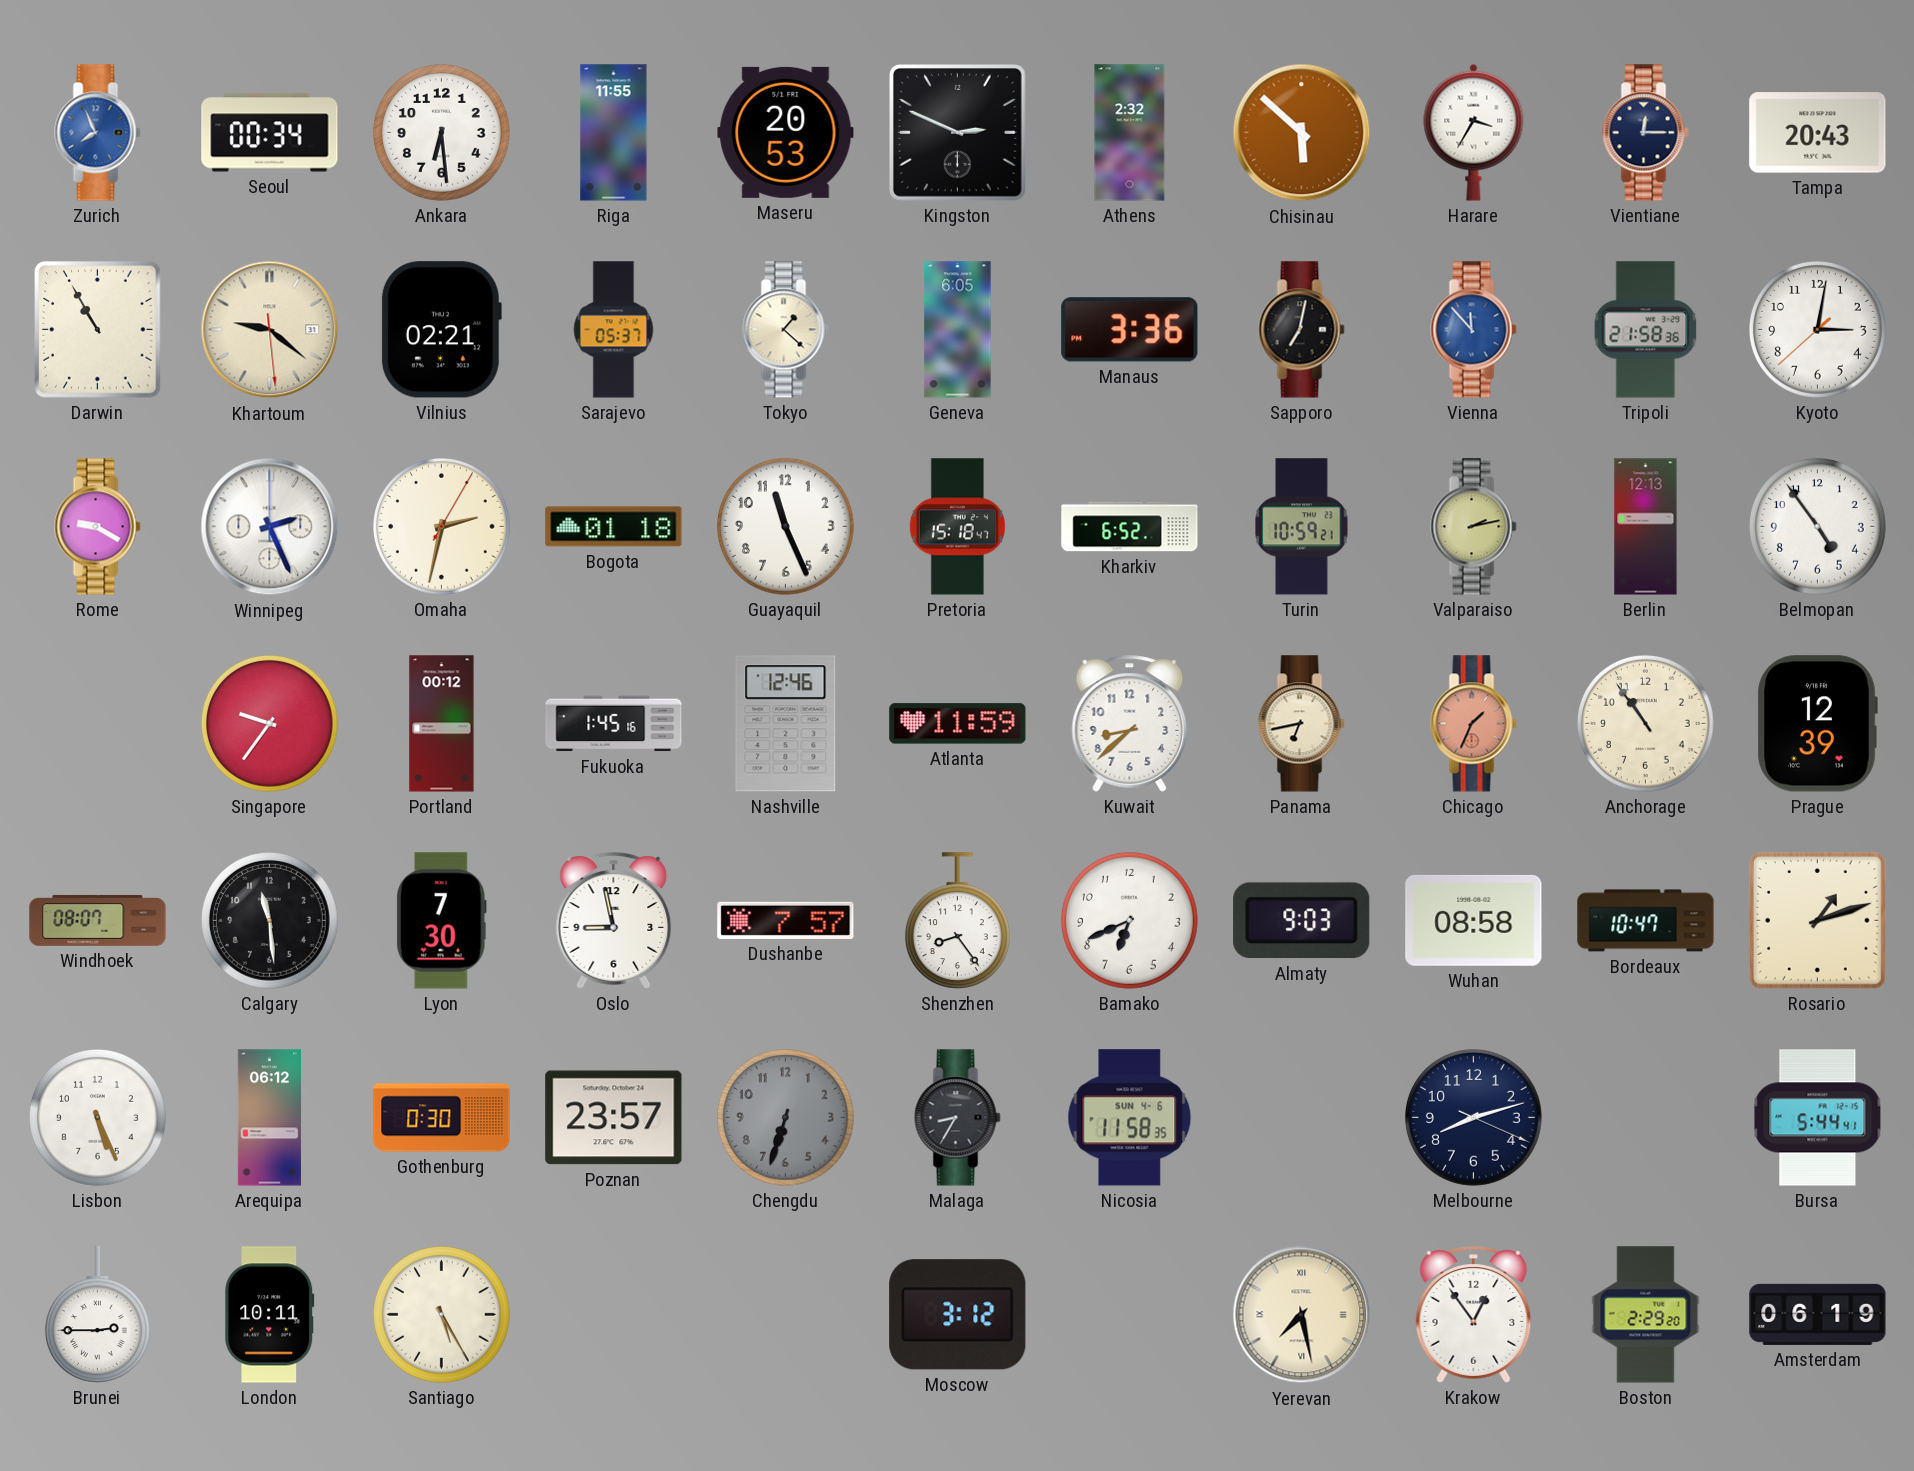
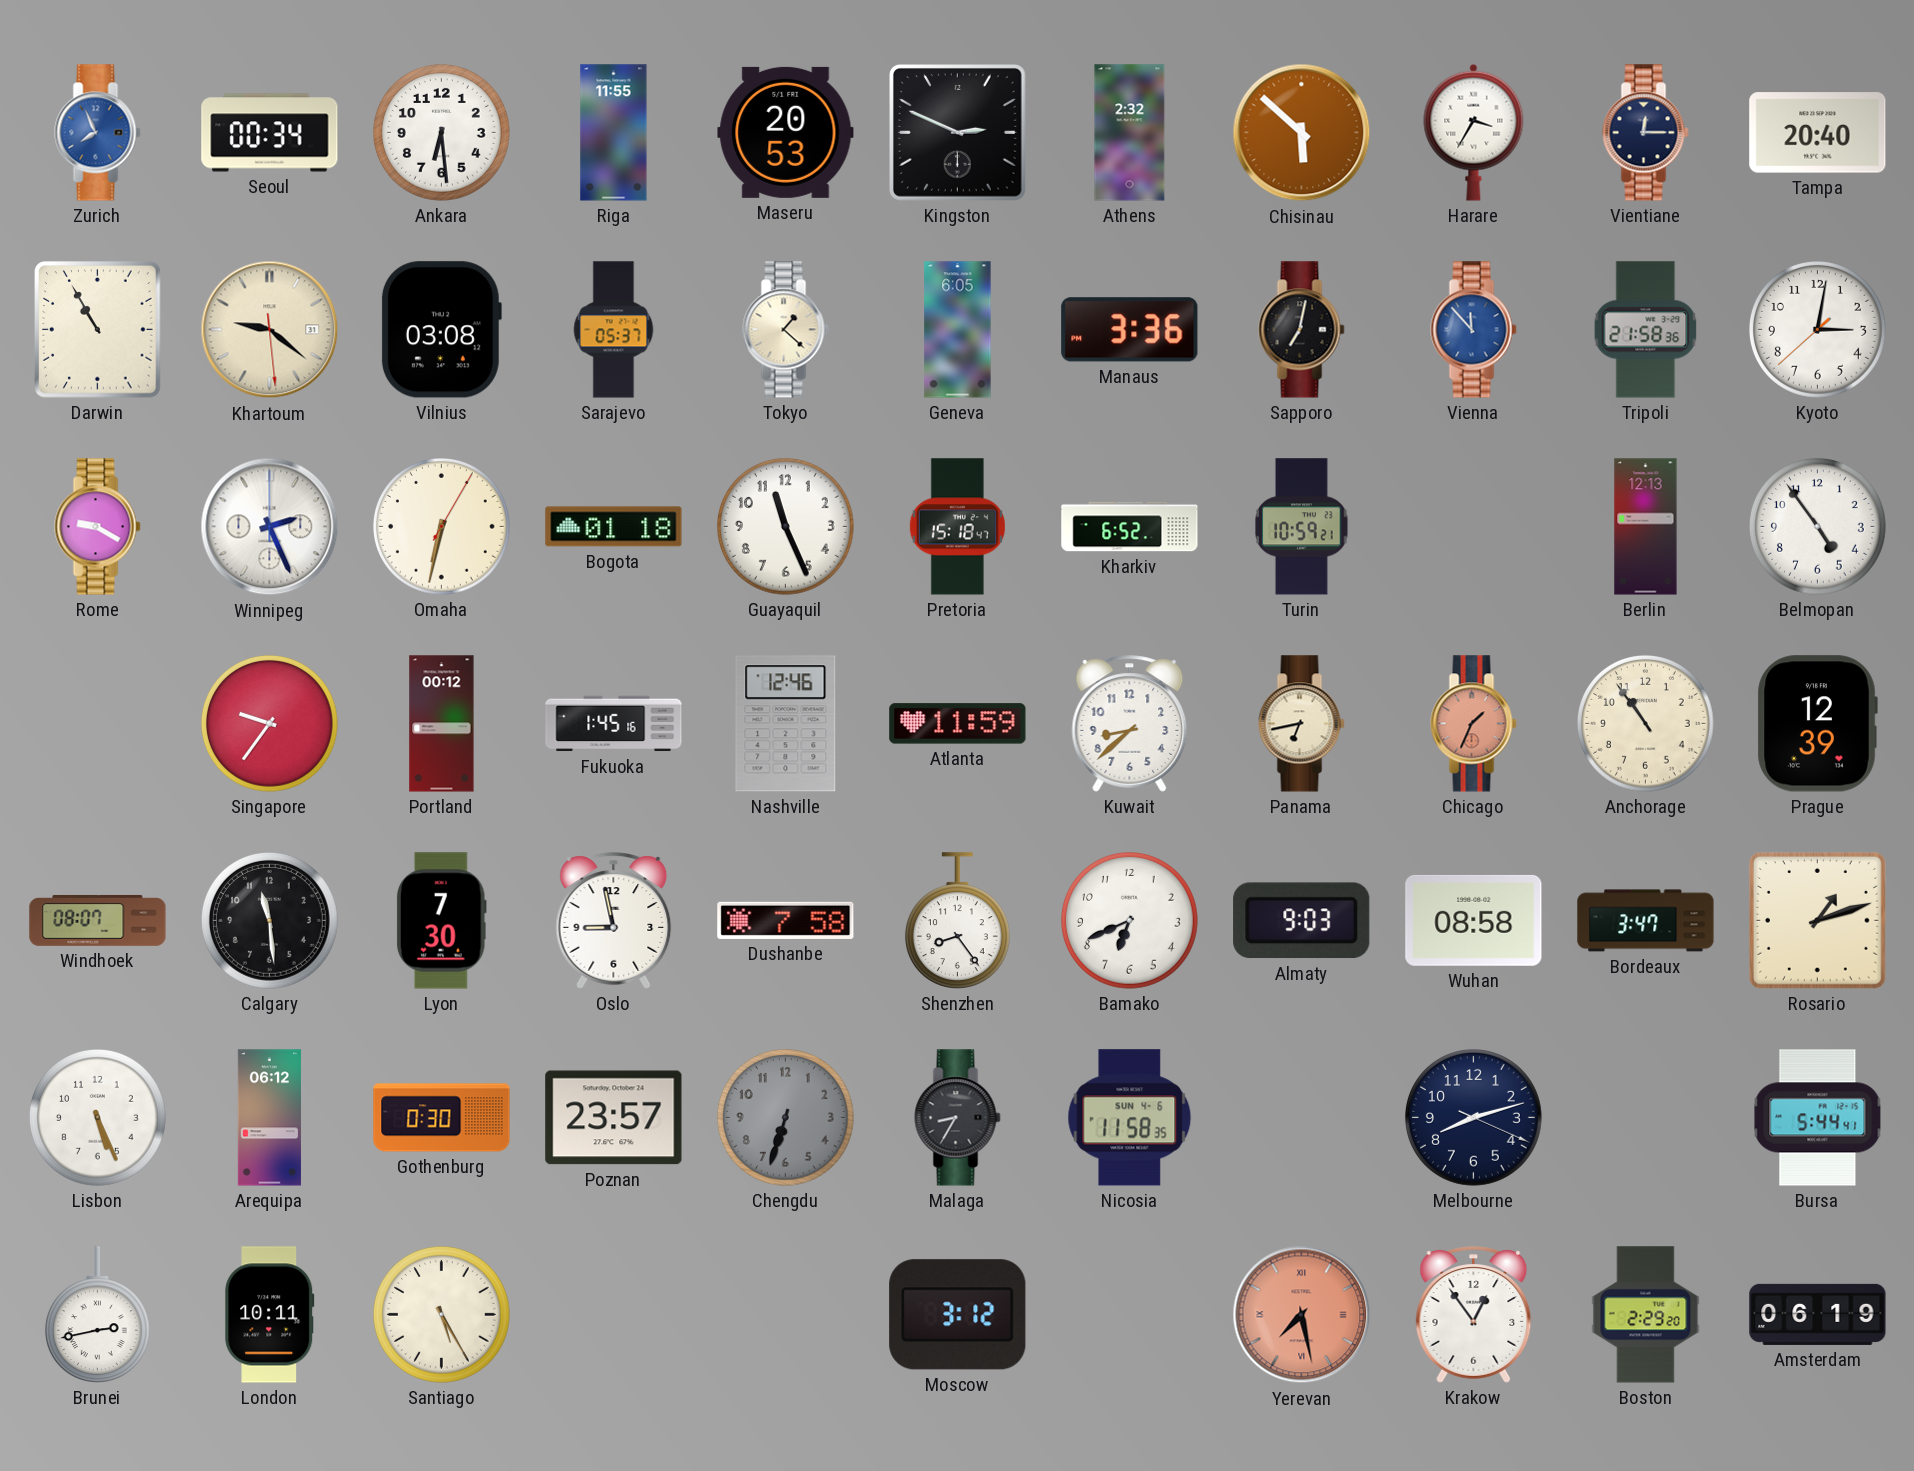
Tampa: 20:43 -> 20:40
Vilnius: 02:21 -> 03:08
Omaha: 2:32 -> 6:32
Valparaiso: 2:13 -> none
Dushanbe: 7:57 -> 7:58
Bordeaux: 10:47 -> 3:47
Brunei: 2:45 -> 2:43
Yerevan dial: cream -> salmon
